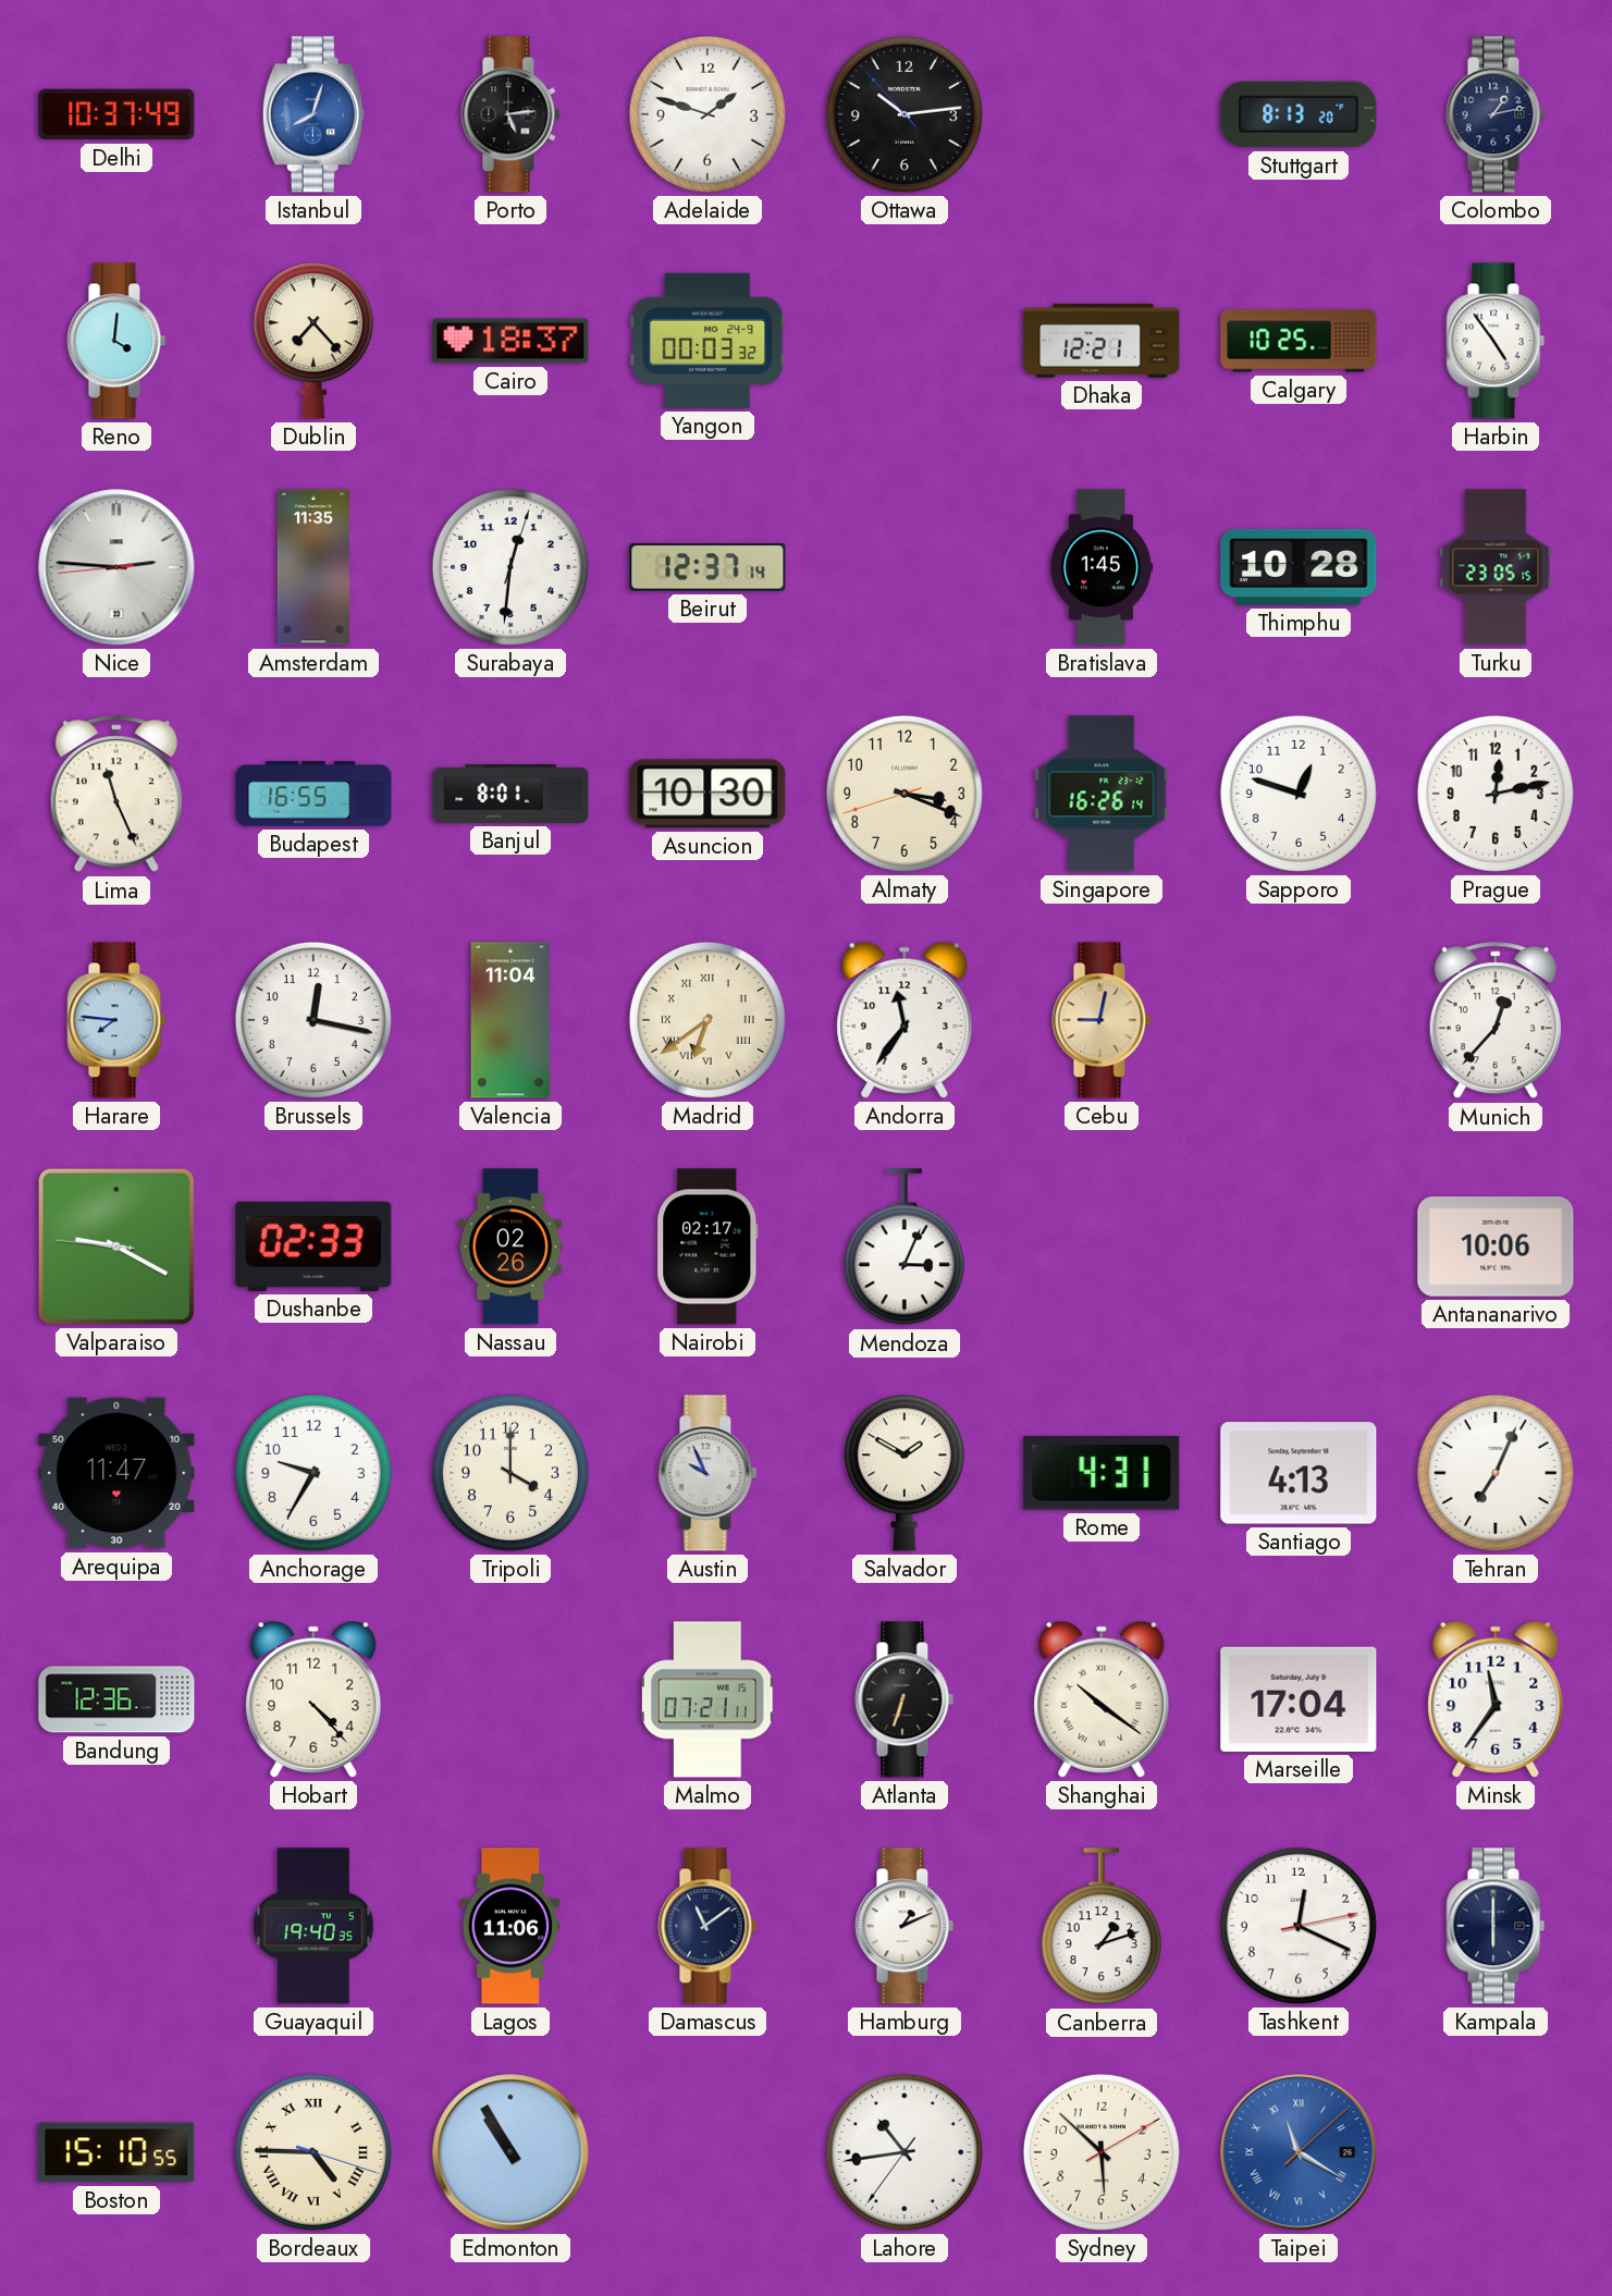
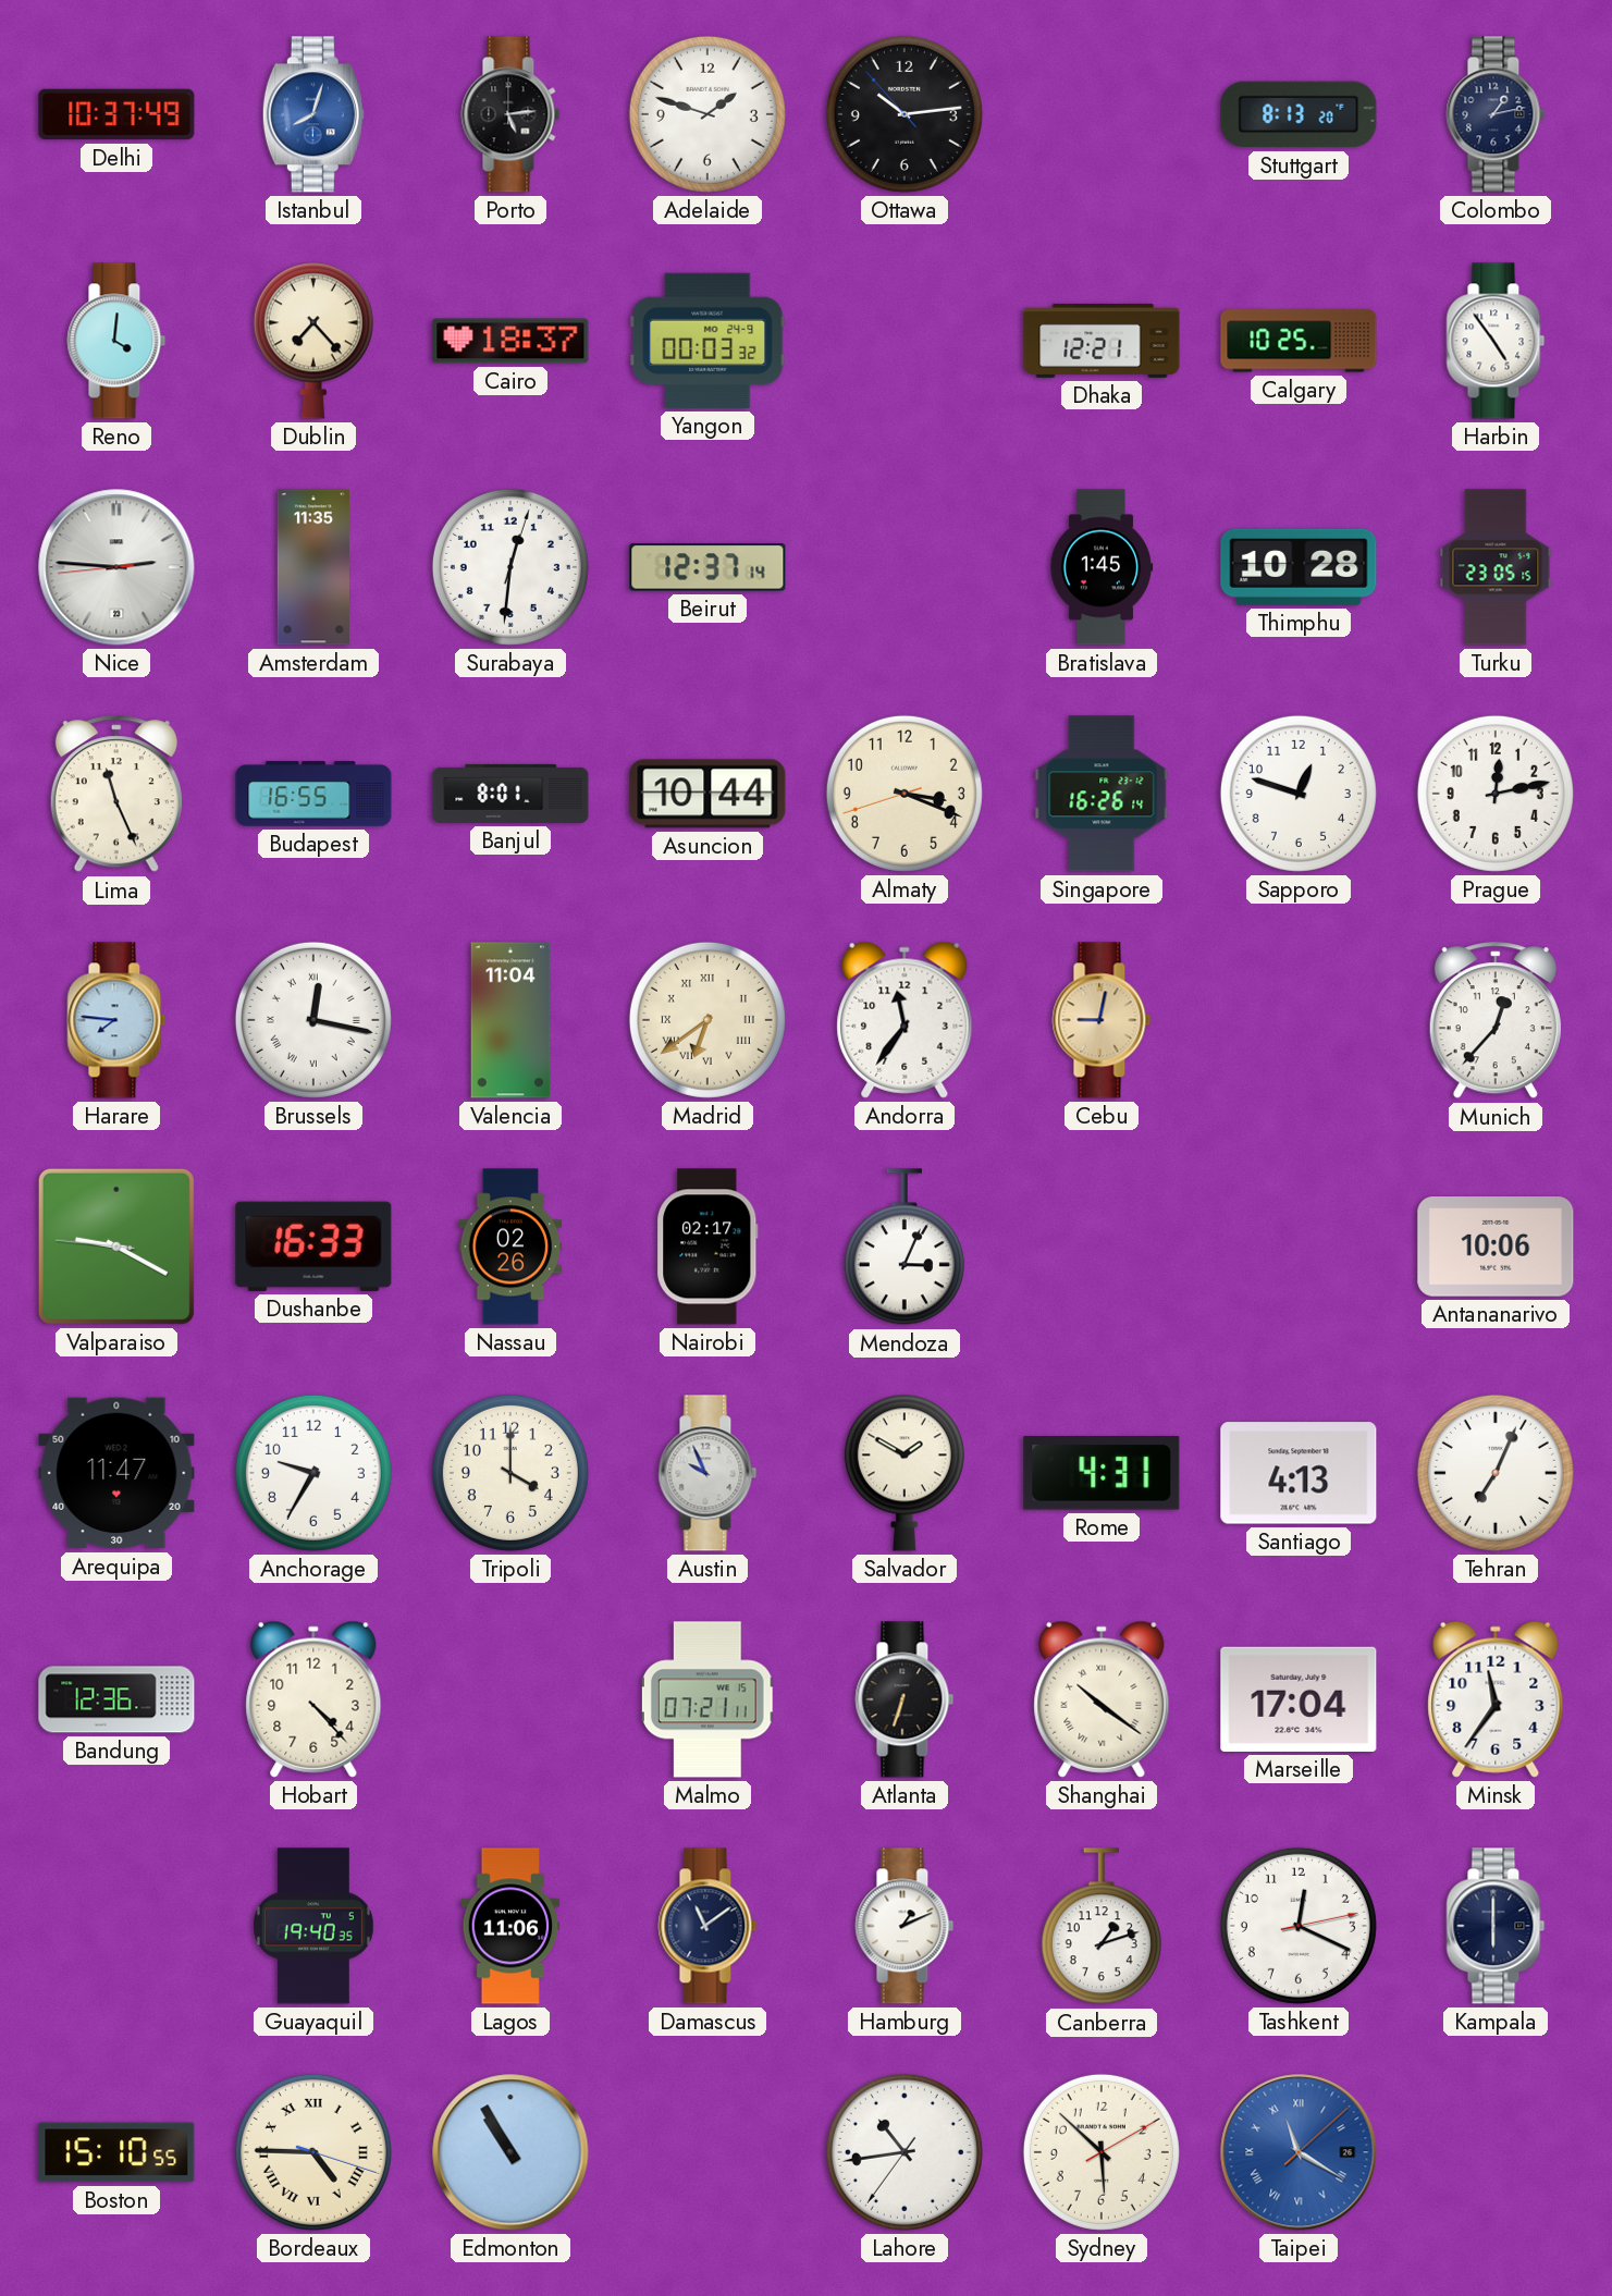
Asuncion: 10:30 -> 10:44
Brussels numerals: Arabic -> Roman
Dushanbe: 02:33 -> 16:33
